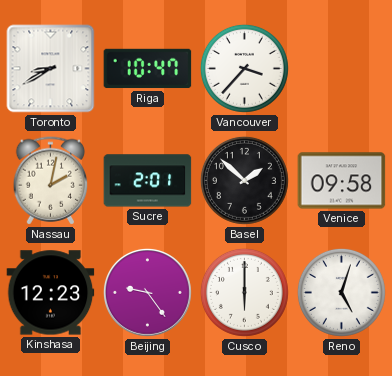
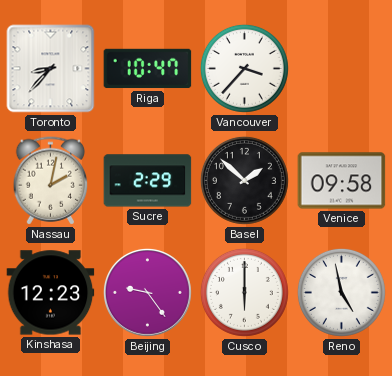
Toronto: 8:40 -> 8:37
Sucre: 2:01 -> 2:29
Reno: 5:03 -> 4:58
